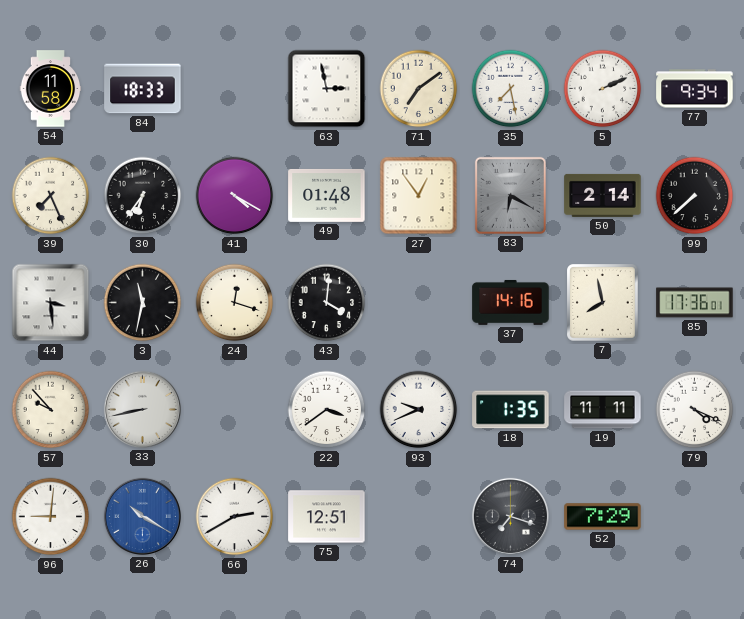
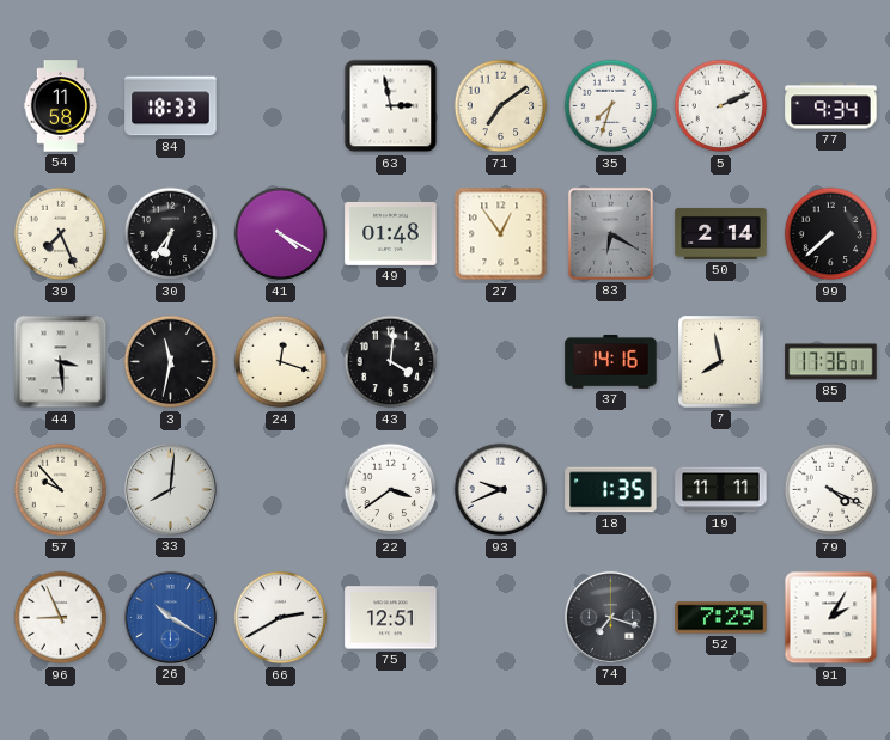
35: 7:28 -> 7:33
33: 8:43 -> 8:01
96: 9:01 -> 8:56
91: none -> 2:05
